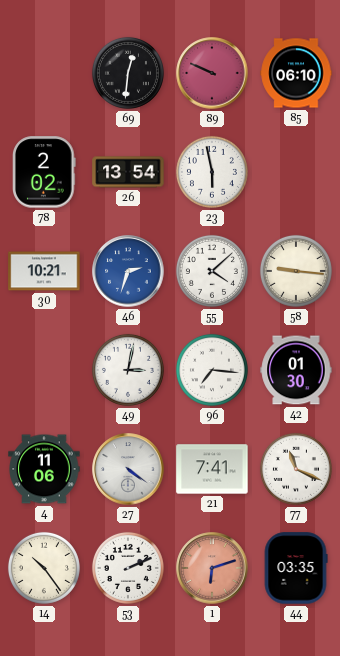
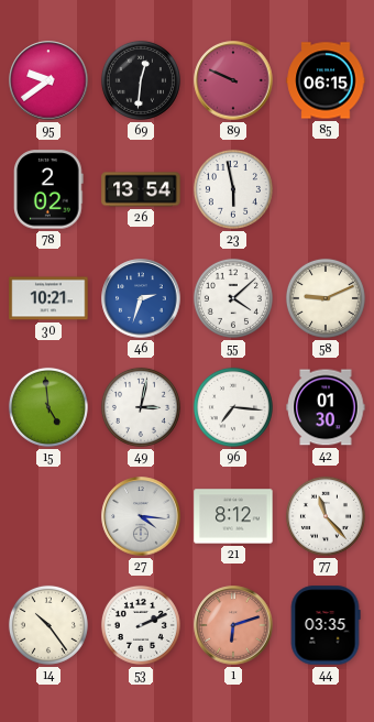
95: none -> 9:39
85: 06:10 -> 06:15
58: 9:16 -> 9:11
15: none -> 4:59
4: 11:06 -> none
27: 4:21 -> 4:16
21: 7:41 -> 8:12
77: 11:19 -> 11:23
